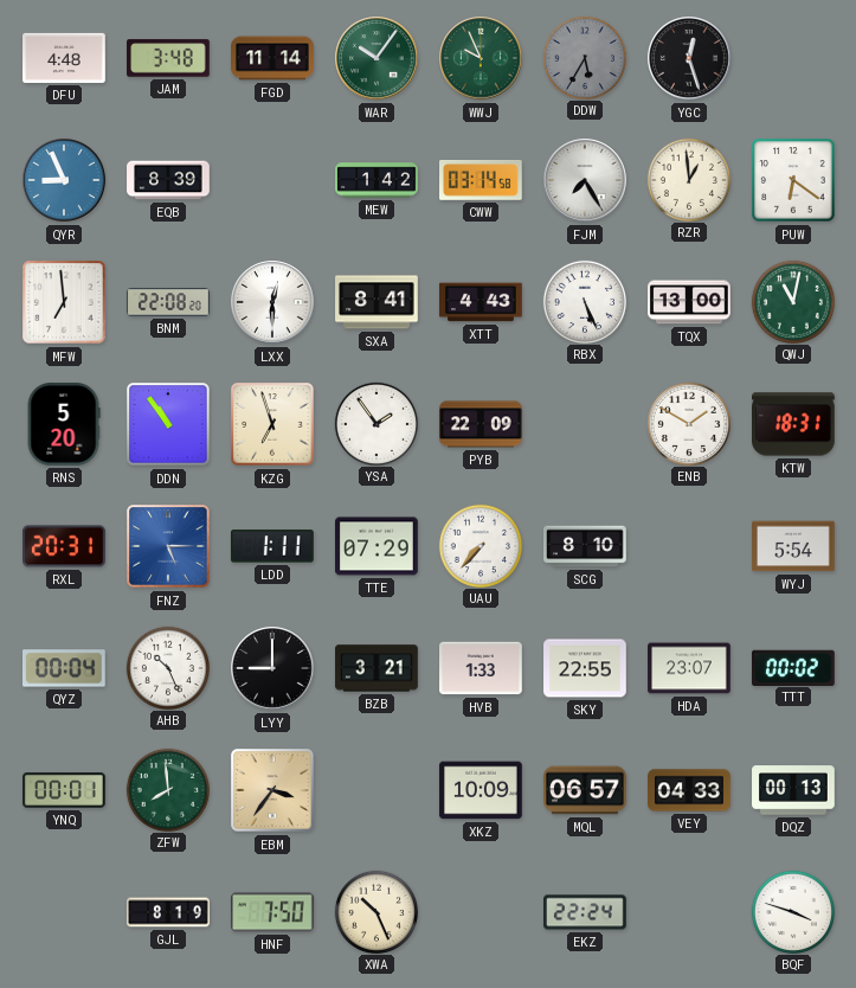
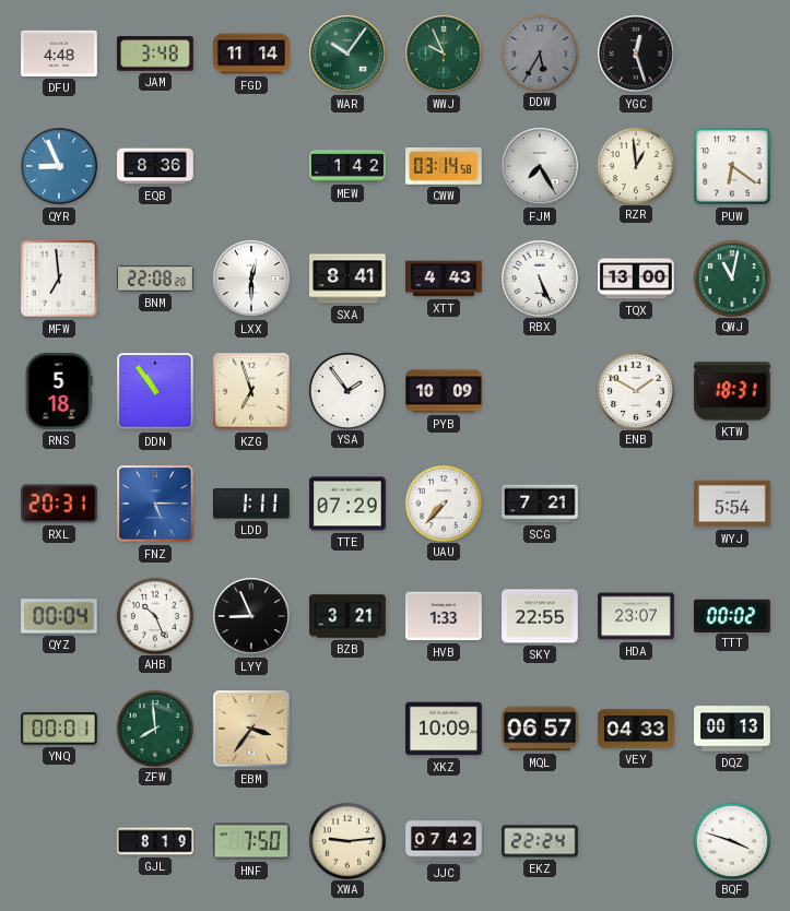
EQB: 8:39 -> 8:36
RNS: 5:20 -> 5:18
PYB: 22:09 -> 10:09
SCG: 8:10 -> 7:21
LYY: 9:00 -> 8:56
XWA: 10:26 -> 9:14
JJC: none -> 07:42
